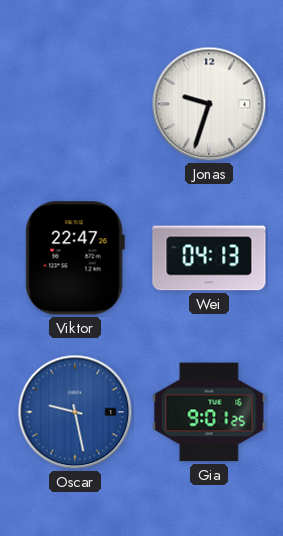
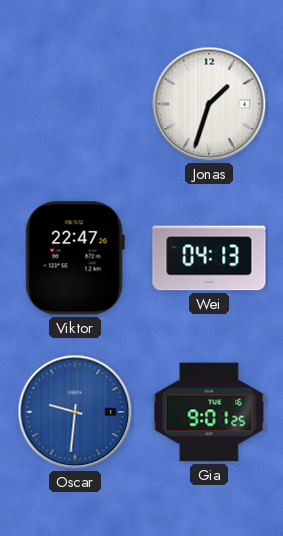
Jonas: 9:33 -> 1:33
Oscar: 9:28 -> 9:31
